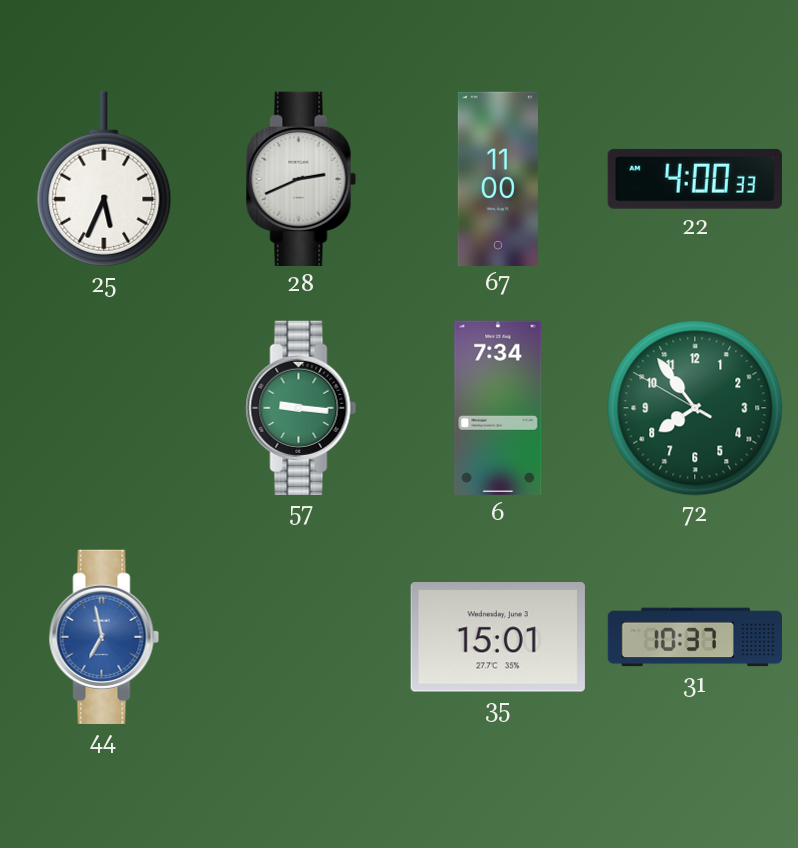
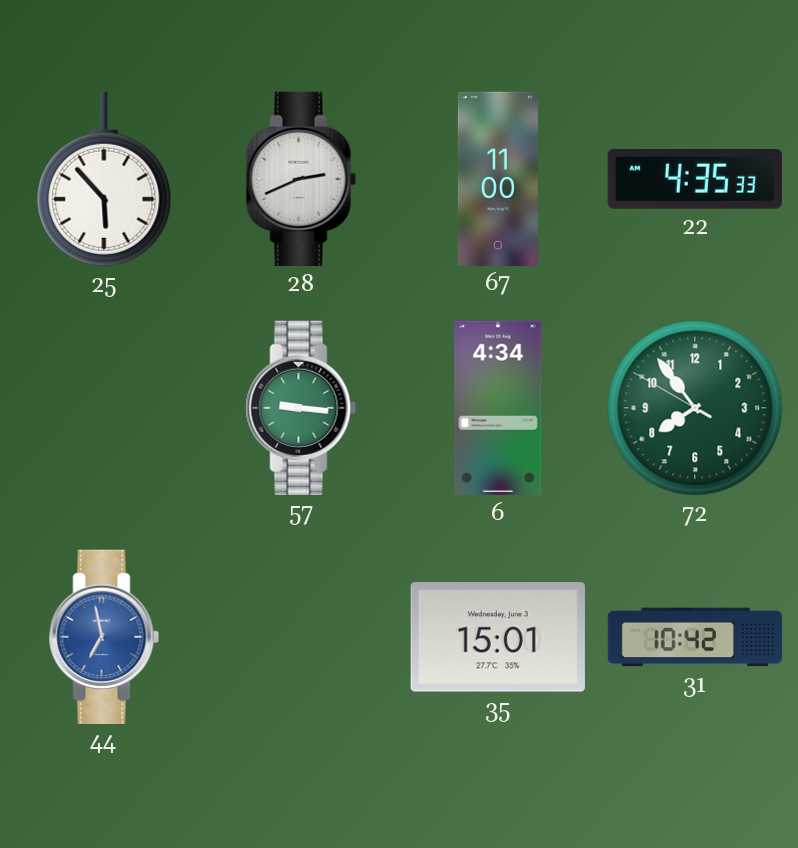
25: 5:34 -> 5:53
22: 4:00 -> 4:35
6: 7:34 -> 4:34
31: 10:37 -> 10:42
